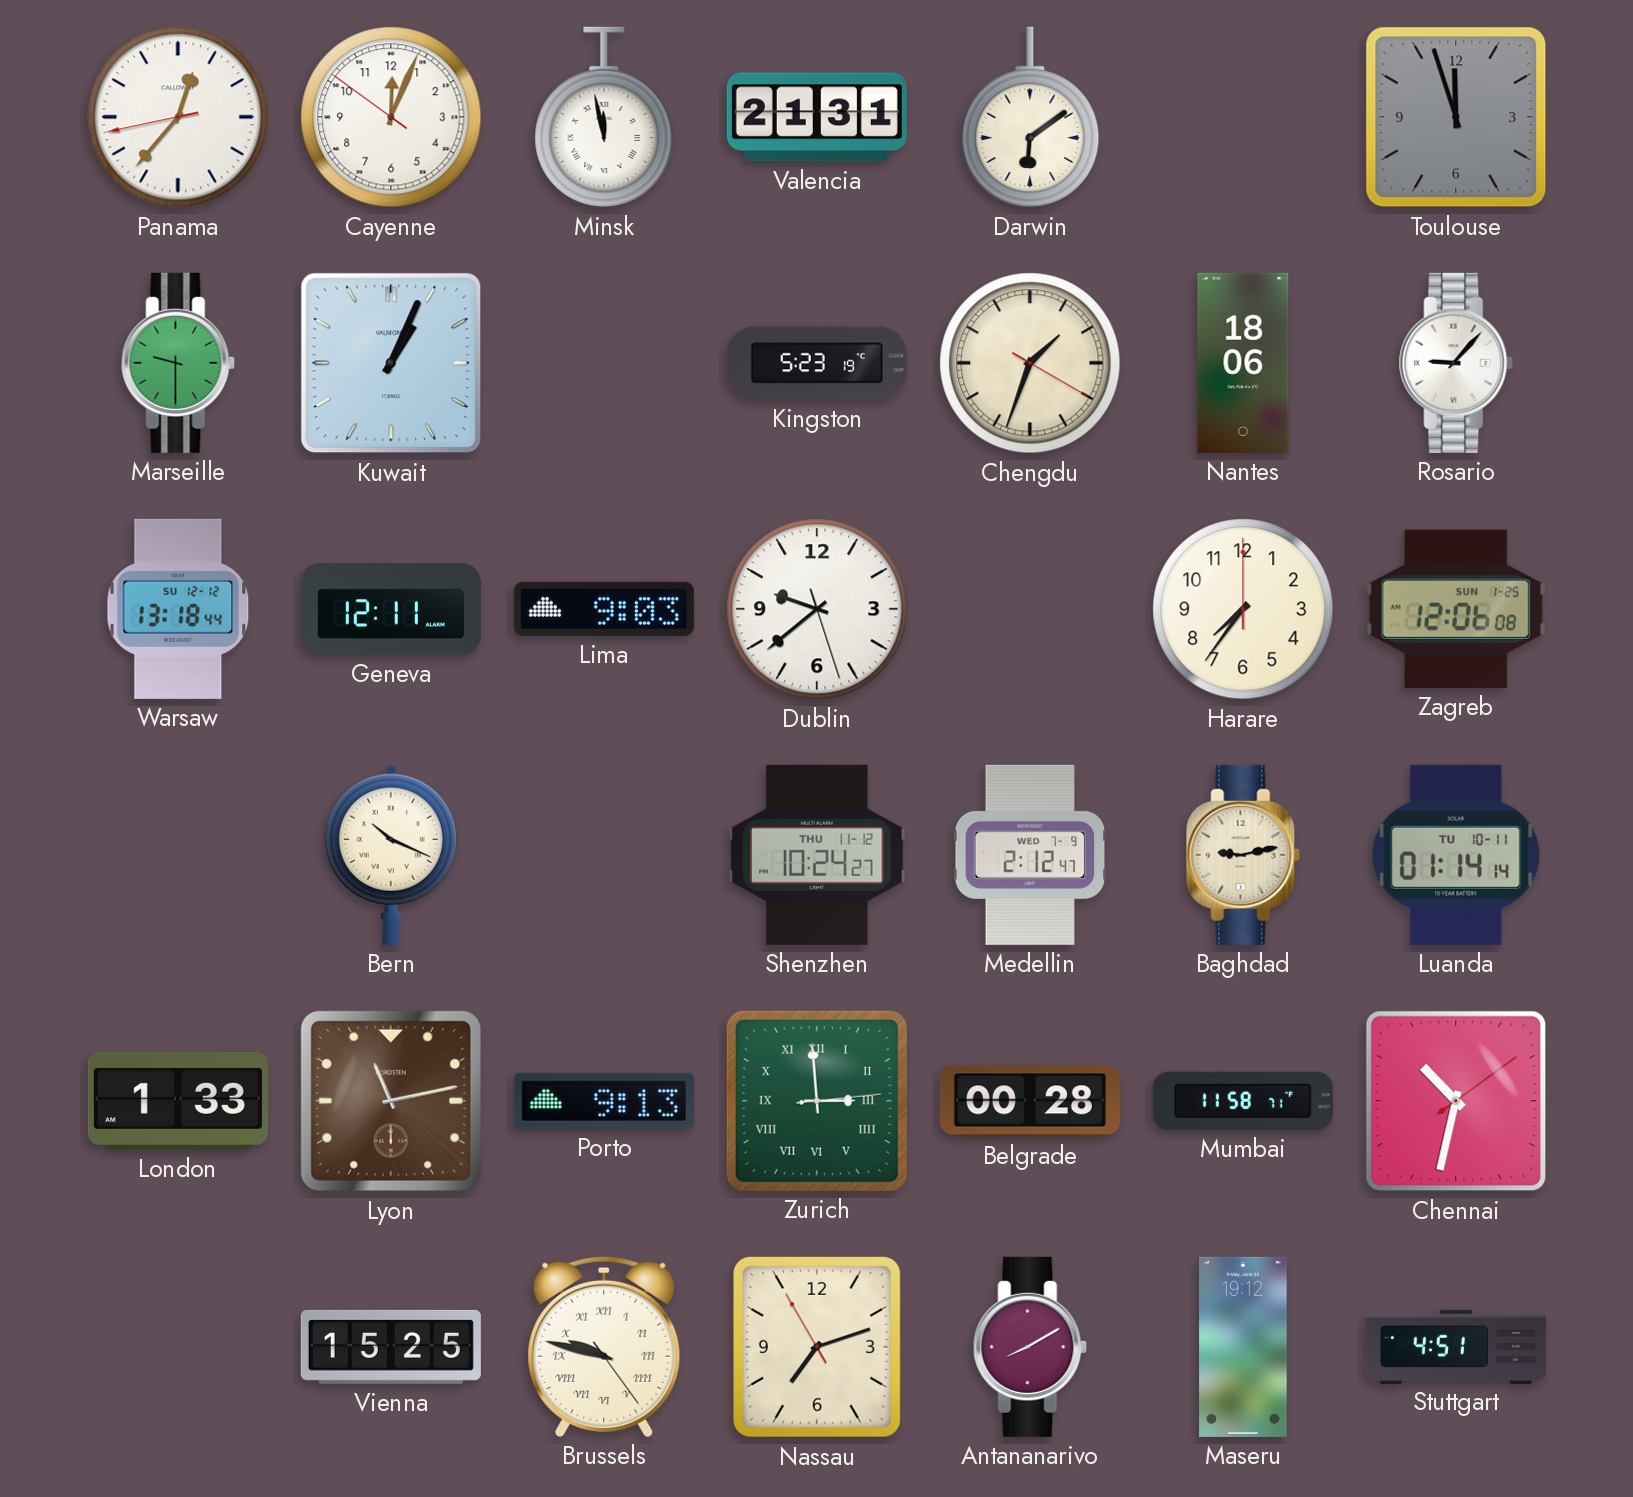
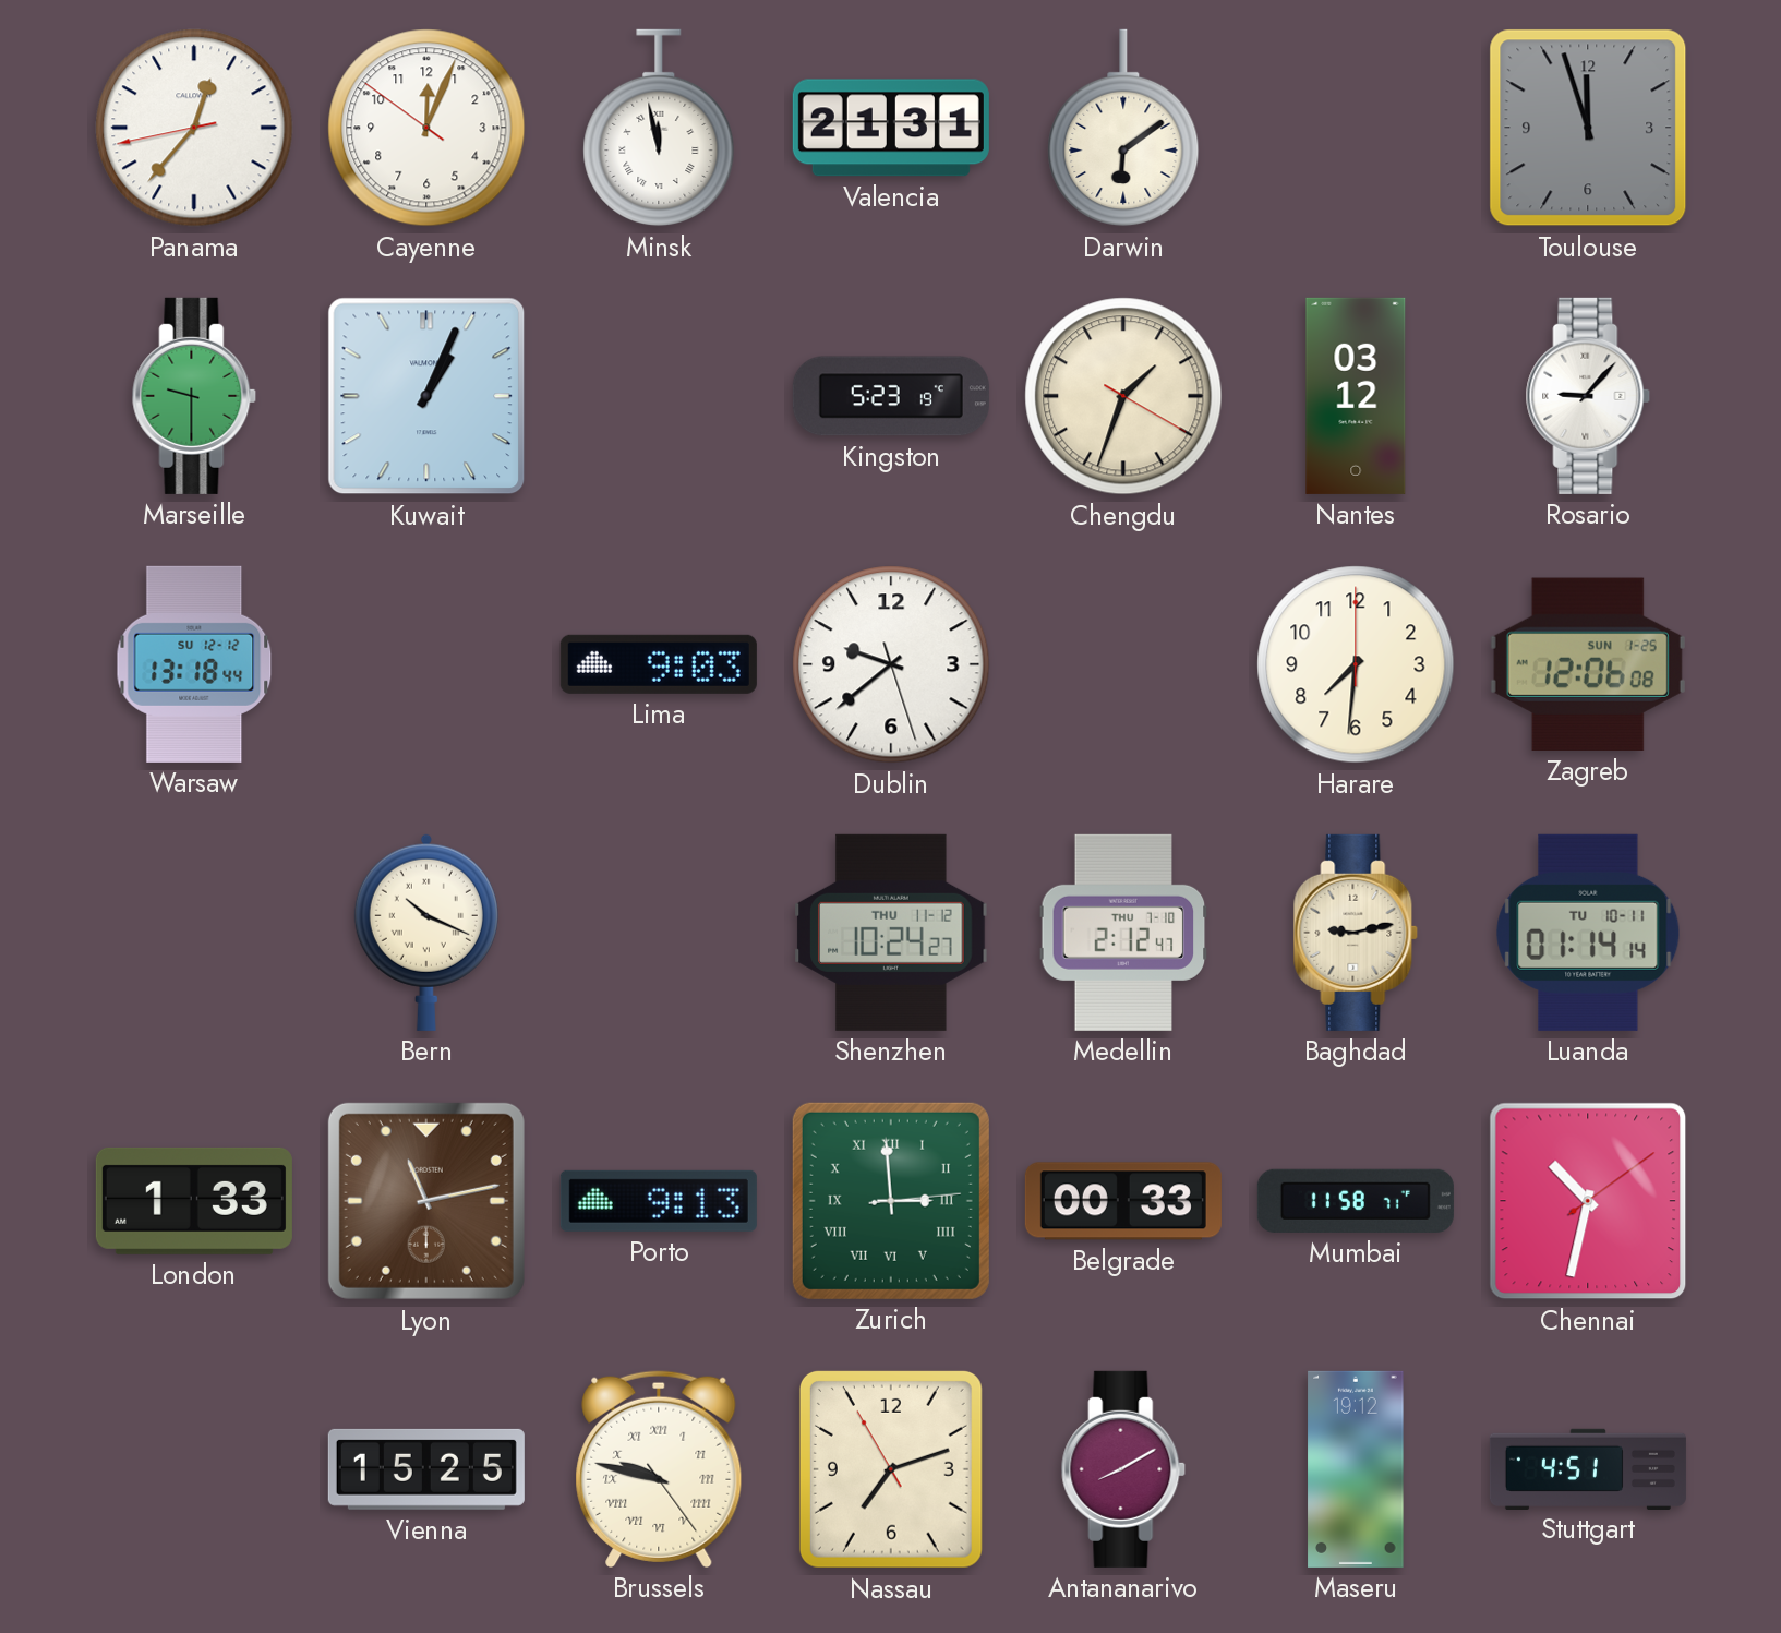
Nantes: 18:06 -> 03:12
Geneva: 12:11 -> none
Harare: 7:36 -> 7:31
Medellin date: WED 7-9 -> THU 7-10
Belgrade: 00:28 -> 00:33
